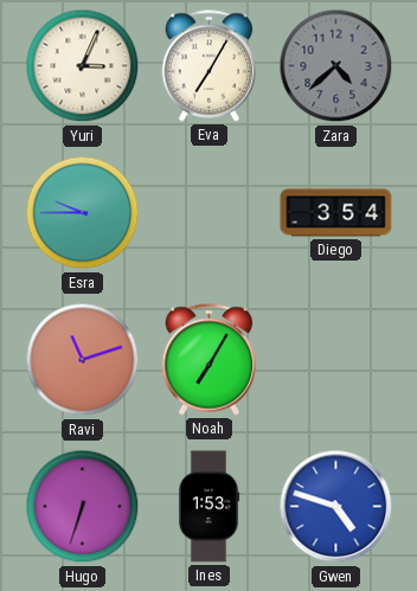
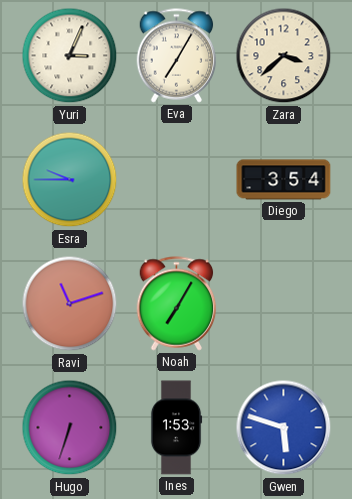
Zara: 4:38 -> 3:38
Zara dial: grey -> cream
Gwen: 4:48 -> 5:48
